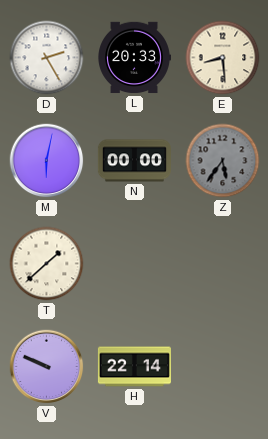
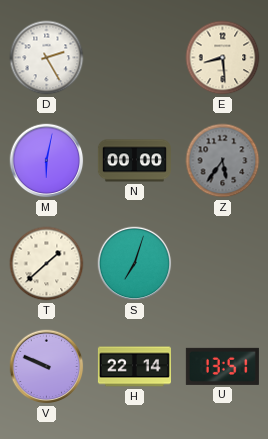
L: 20:33 -> none
S: none -> 7:03
U: none -> 13:51
